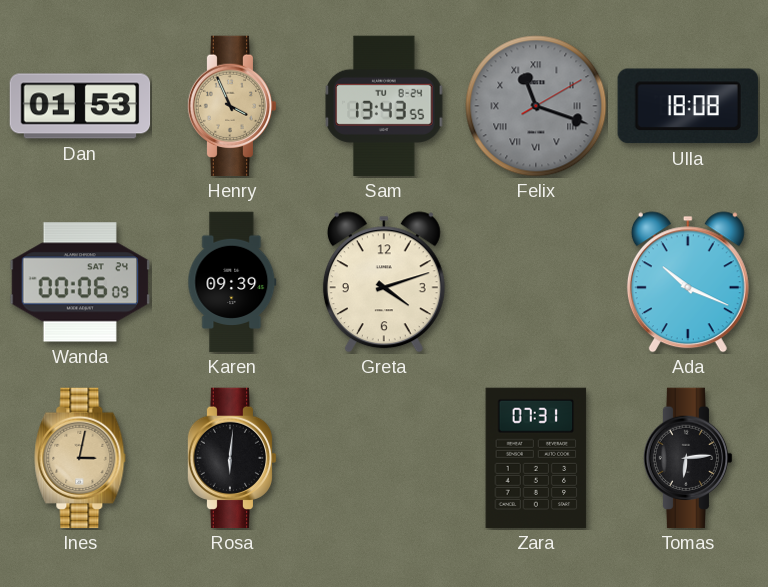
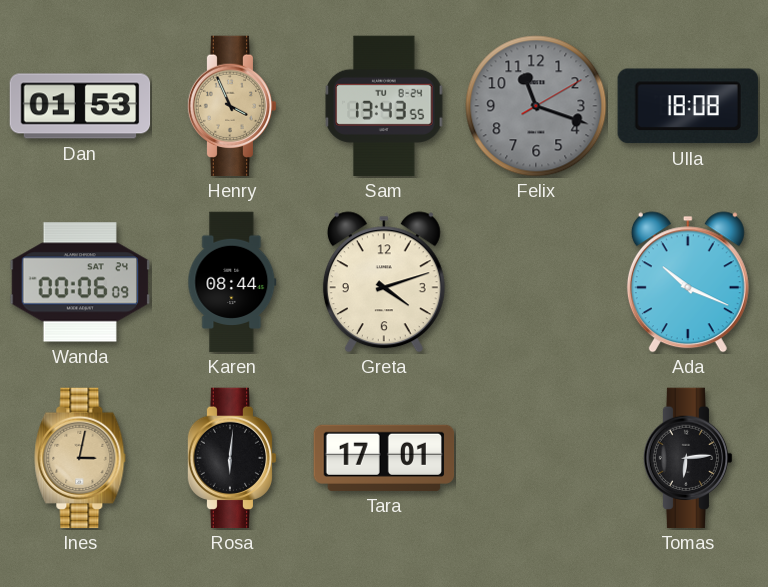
Felix numerals: Roman -> Arabic
Karen: 09:39 -> 08:44
Tara: none -> 17:01
Zara: 07:31 -> none
